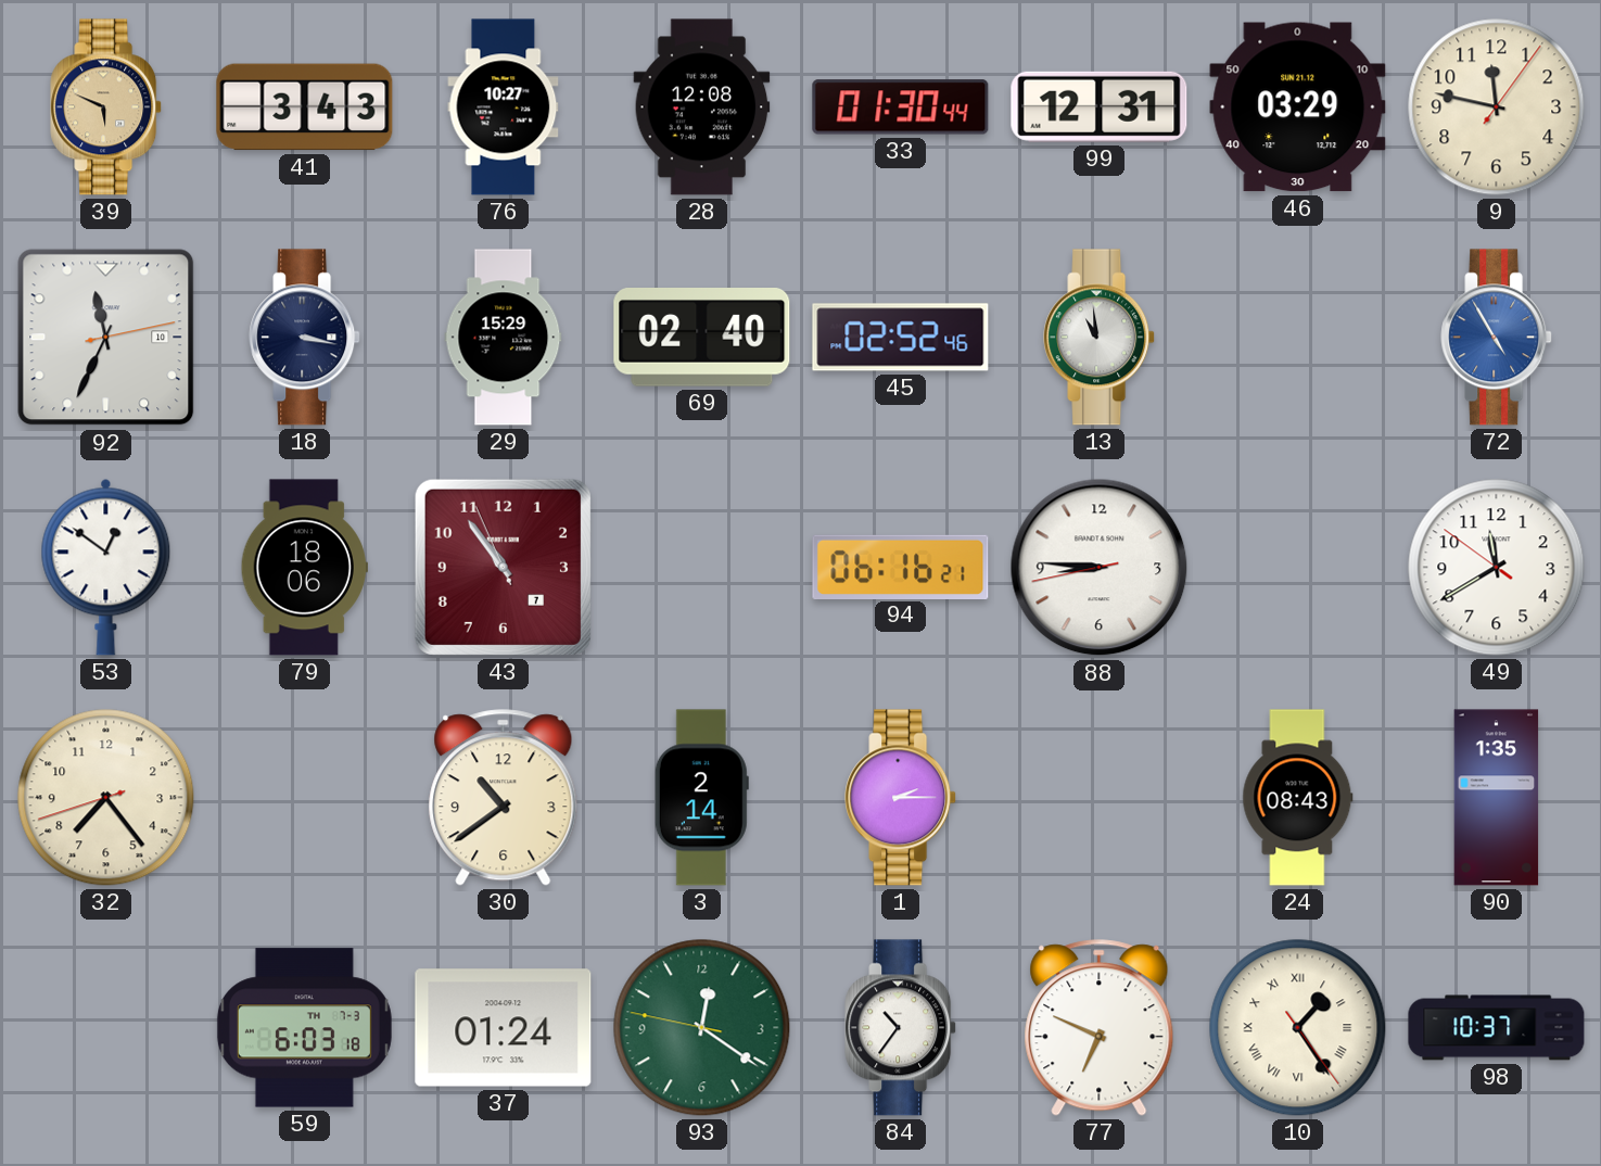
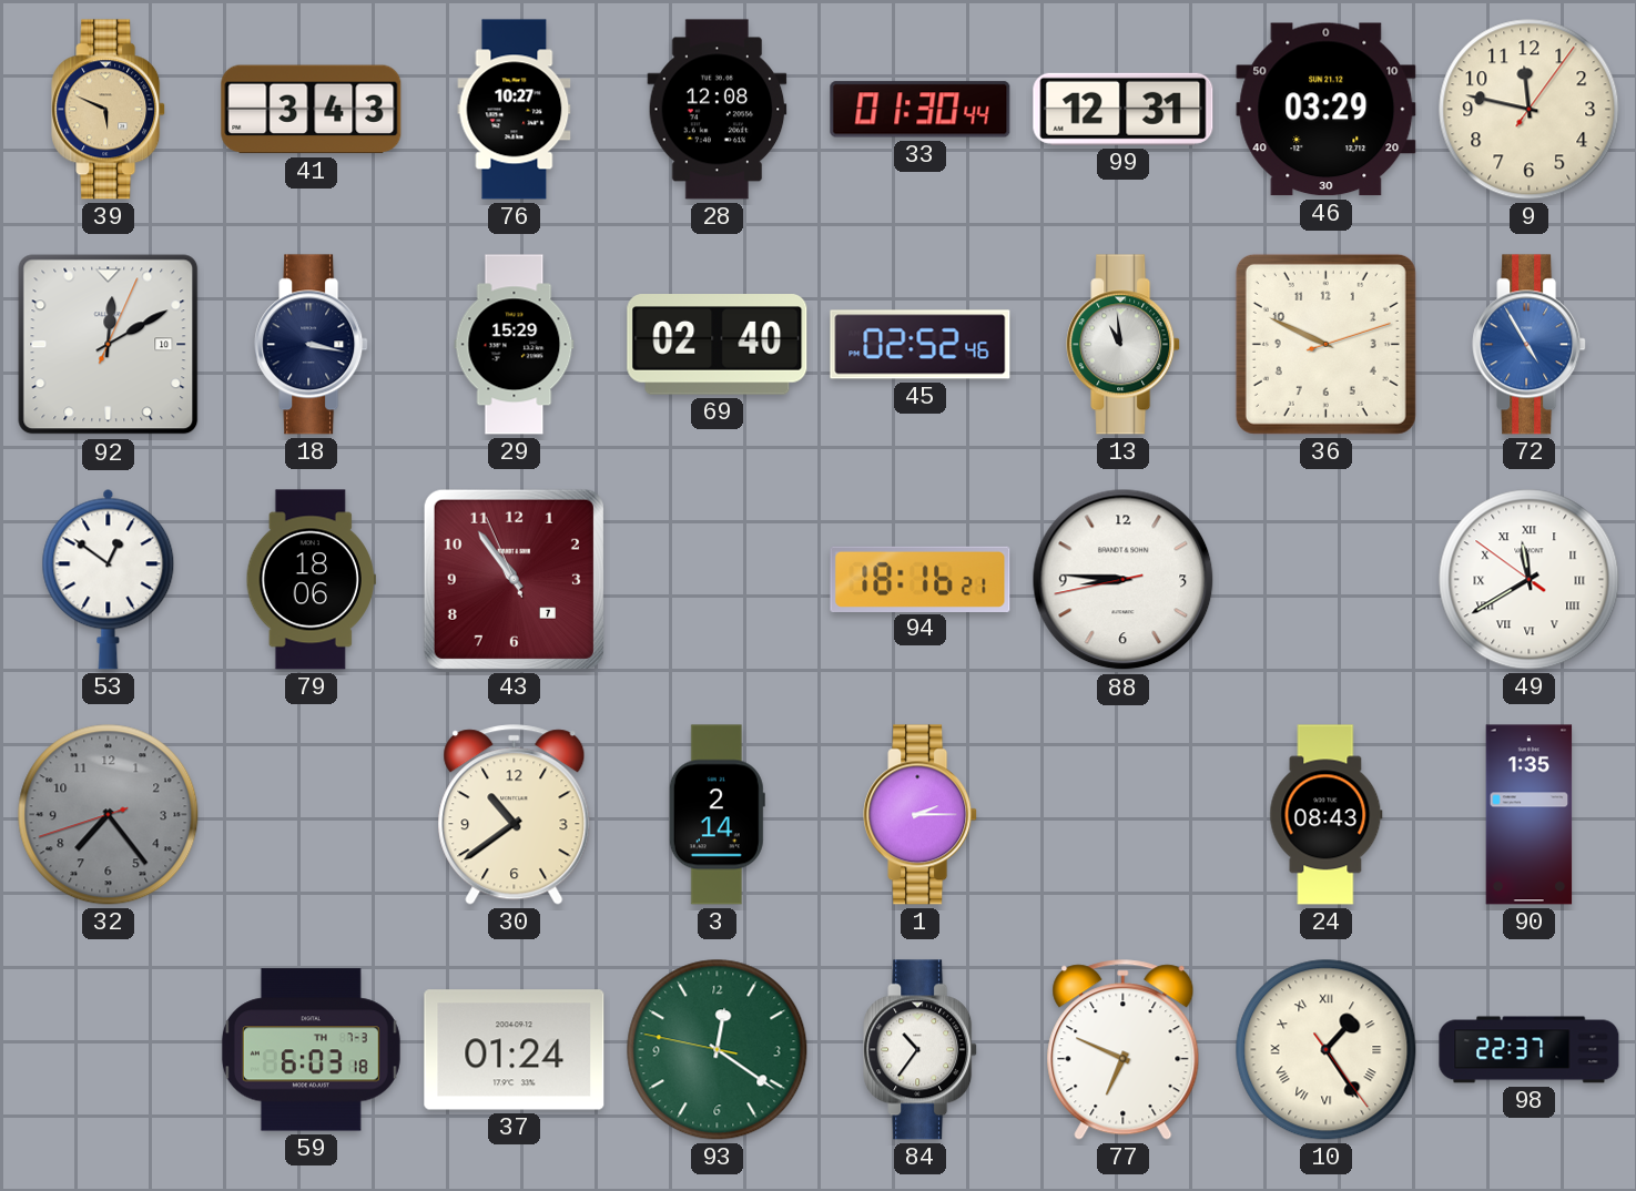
92: 11:34 -> 12:10
36: none -> 9:49
94: 06:16 -> 18:16
49 numerals: Arabic -> Roman
32 dial: cream -> grey
98: 10:37 -> 22:37
